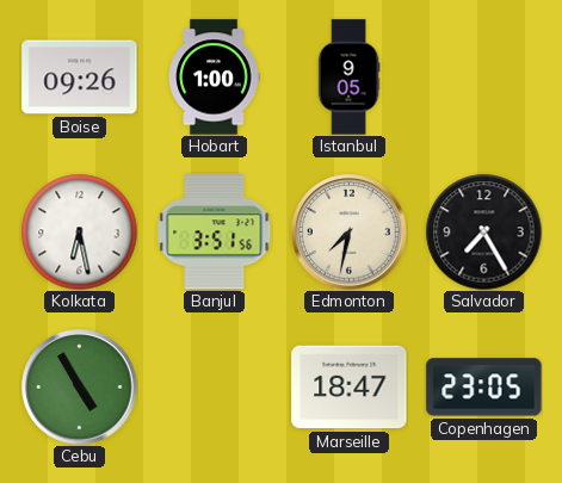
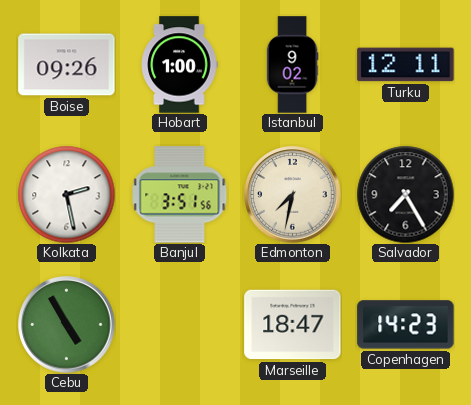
Istanbul: 9:05 -> 9:02
Turku: none -> 12:11
Kolkata: 6:28 -> 2:28
Copenhagen: 23:05 -> 14:23
